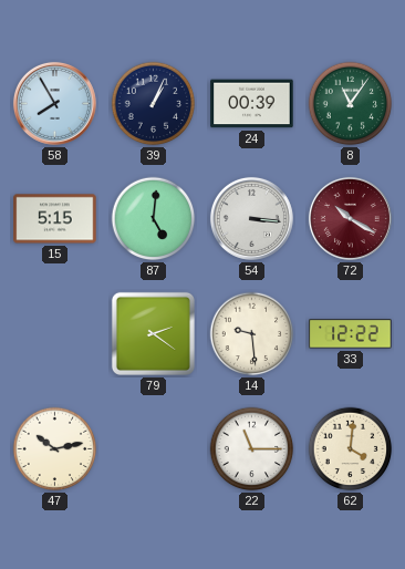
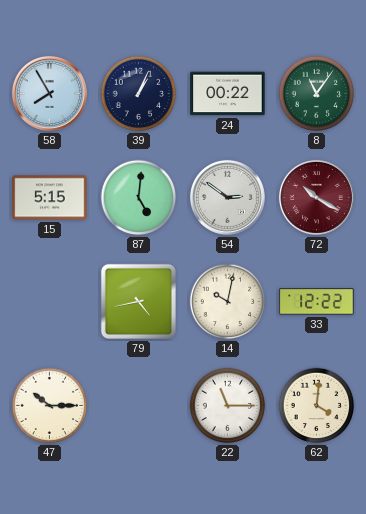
24: 00:39 -> 00:22
54: 3:16 -> 2:51
79: 2:21 -> 4:43
14: 9:29 -> 10:02
47: 10:13 -> 10:15
